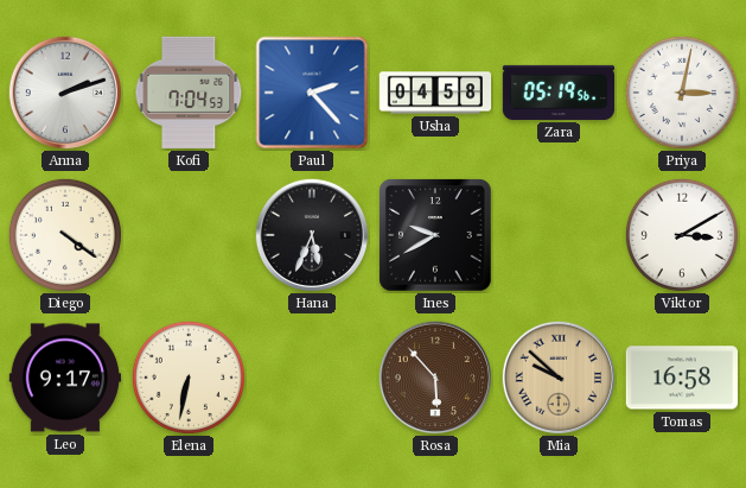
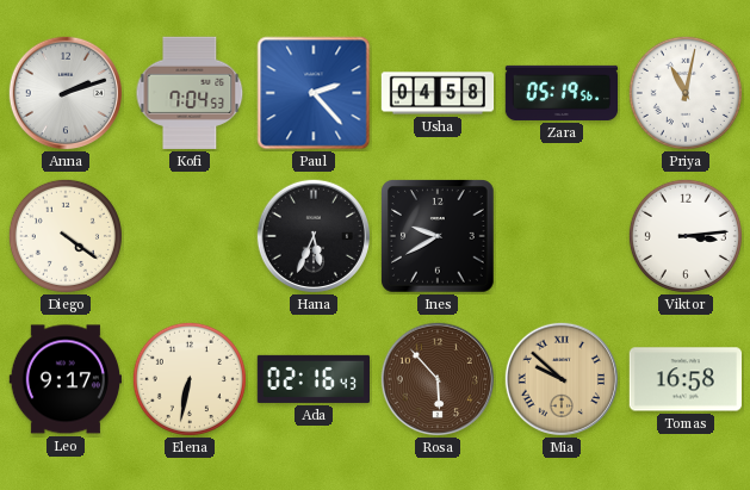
Priya: 3:02 -> 11:02
Viktor: 3:10 -> 3:14
Ada: none -> 02:16
